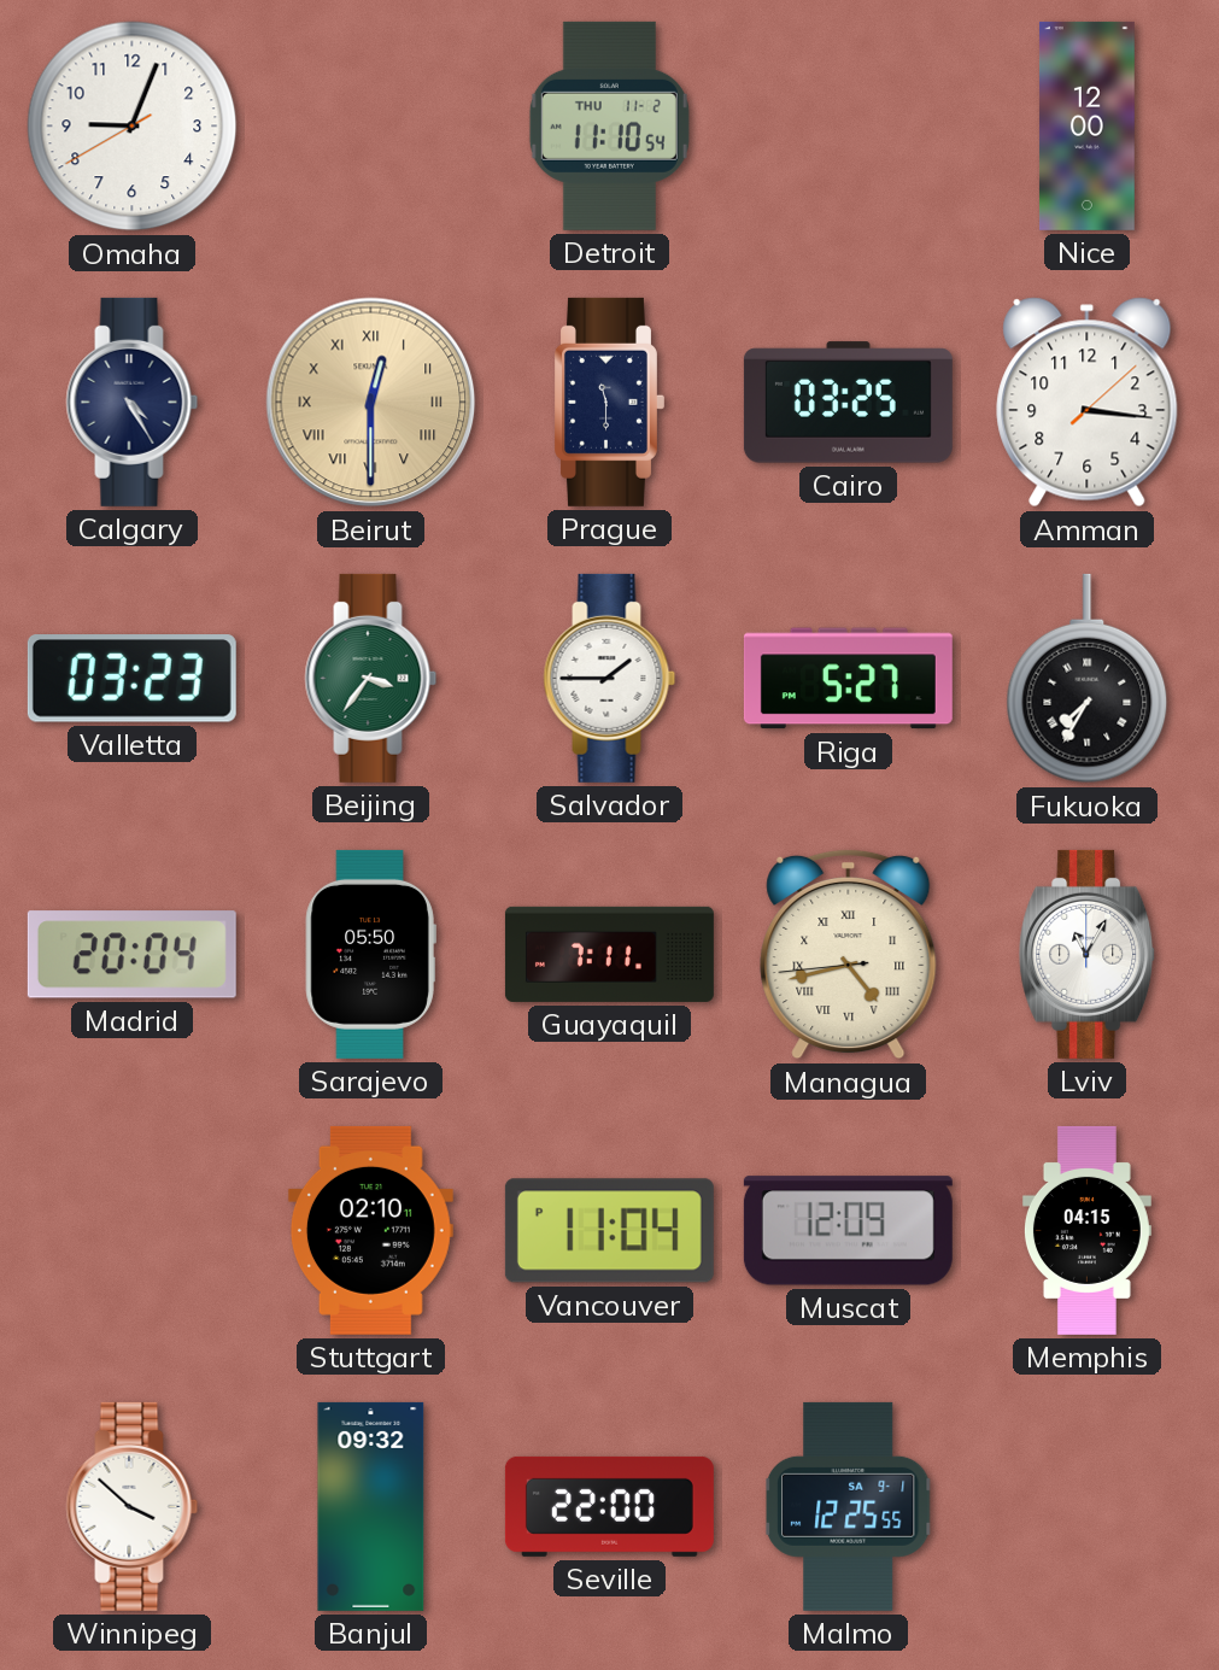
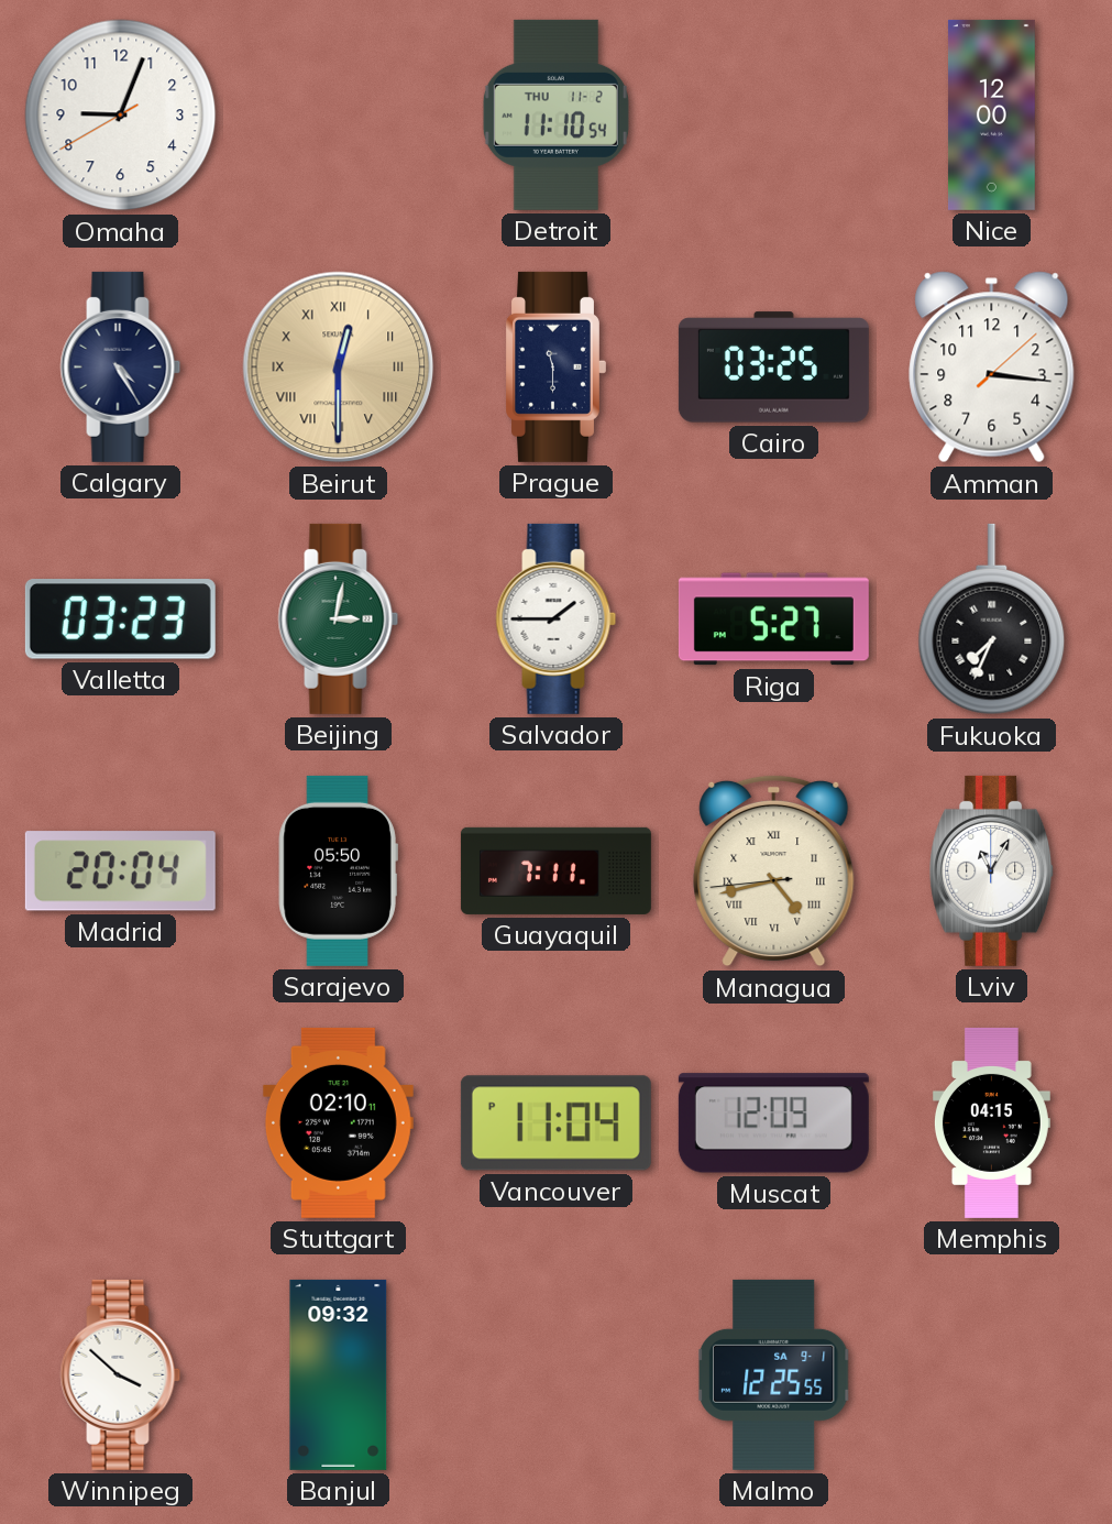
Beijing: 3:36 -> 3:02
Fukuoka: 7:35 -> 7:34
Seville: 22:00 -> none
